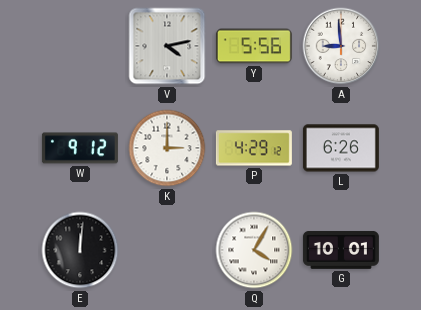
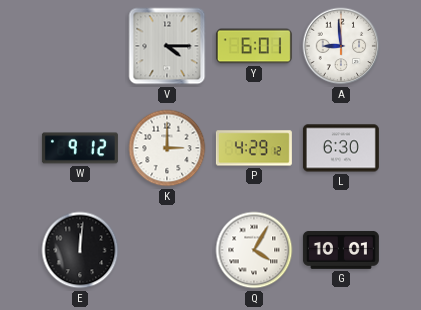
V: 4:13 -> 4:15
Y: 5:56 -> 6:01
L: 6:26 -> 6:30
